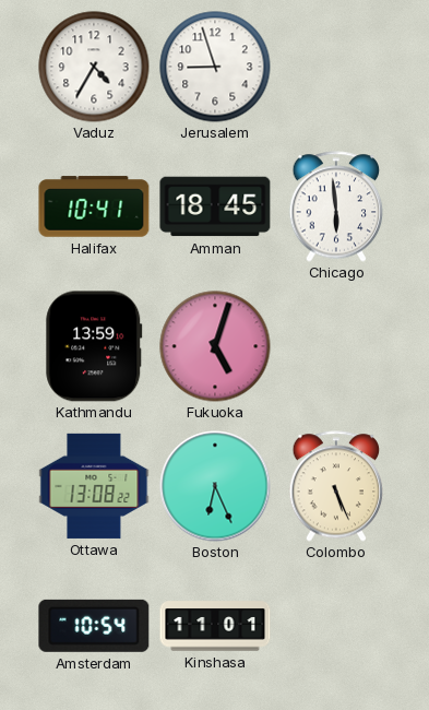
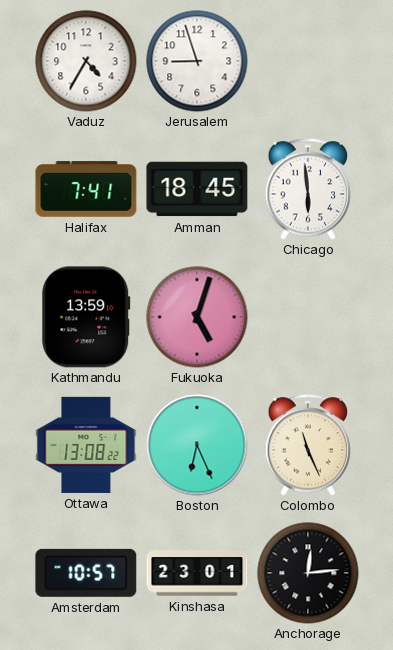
Halifax: 10:41 -> 7:41
Colombo: 5:26 -> 11:26
Amsterdam: 10:54 -> 10:57
Kinshasa: 11:01 -> 23:01
Anchorage: none -> 12:14
